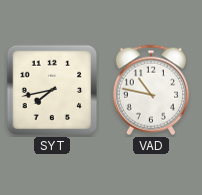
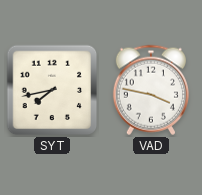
VAD: 10:47 -> 3:47
